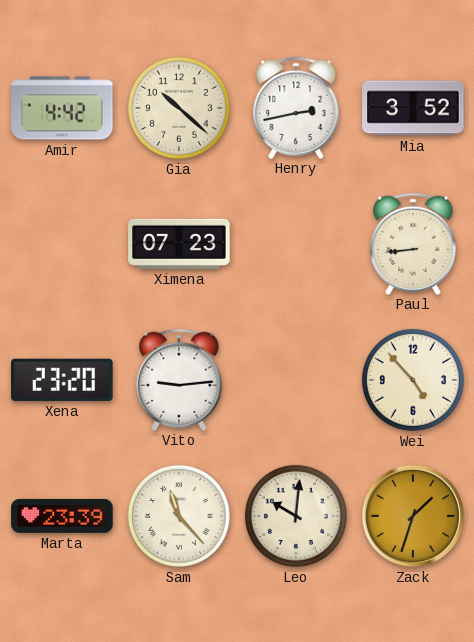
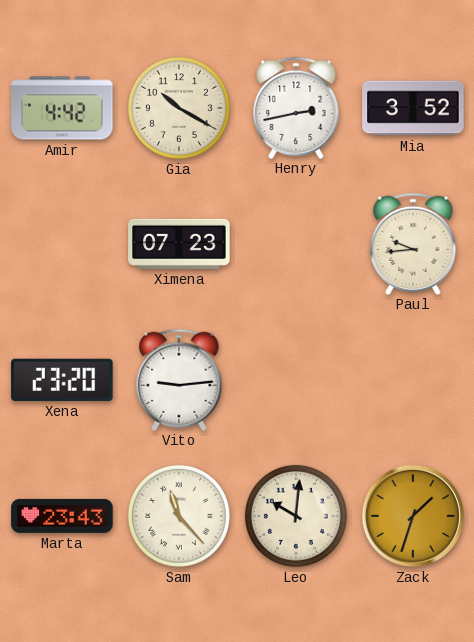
Gia: 10:22 -> 10:20
Paul: 8:44 -> 9:44
Wei: 4:53 -> none
Marta: 23:39 -> 23:43
